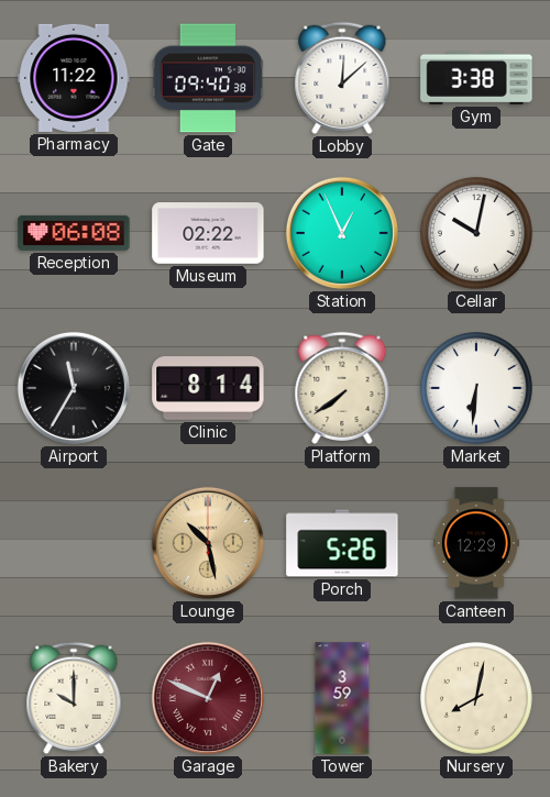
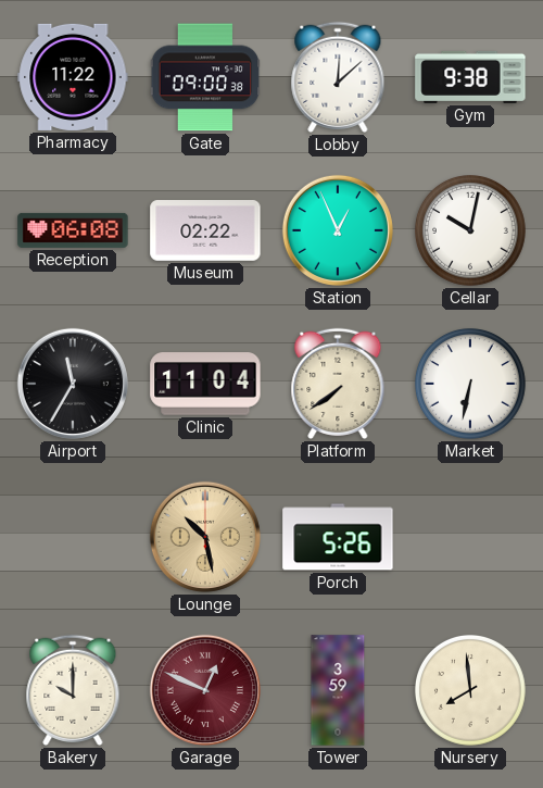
Gate: 09:40 -> 09:00
Gym: 3:38 -> 9:38
Clinic: 8:14 -> 11:04
Market: 6:31 -> 6:32
Canteen: 12:29 -> none
Nursery: 8:02 -> 7:59
